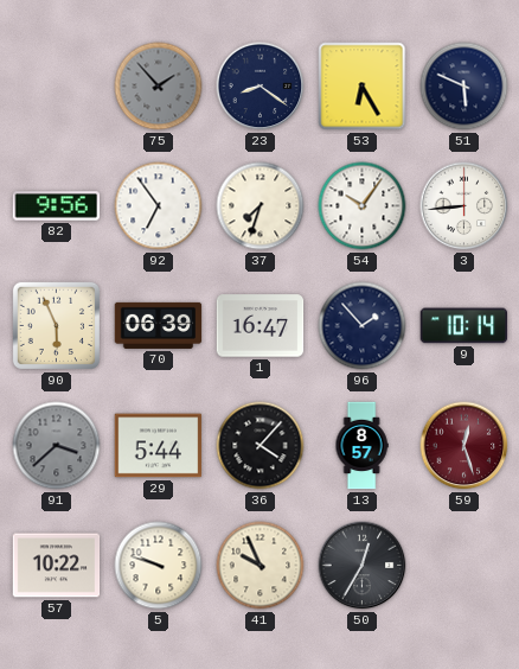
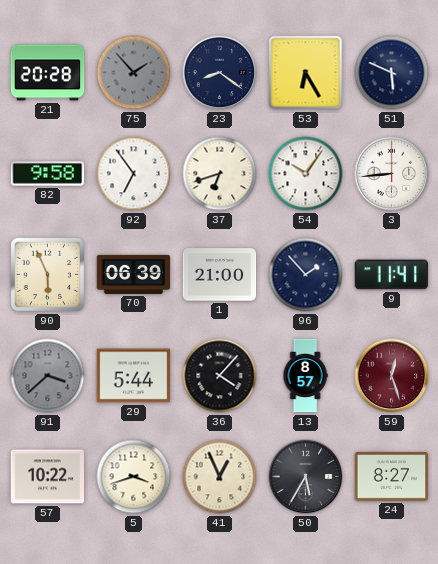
21: none -> 20:28
82: 9:56 -> 9:58
37: 7:33 -> 6:42
1: 16:47 -> 21:00
9: 10:14 -> 11:41
5: 9:48 -> 3:42
41: 9:56 -> 12:56
50: 12:35 -> 5:35
24: none -> 8:27
